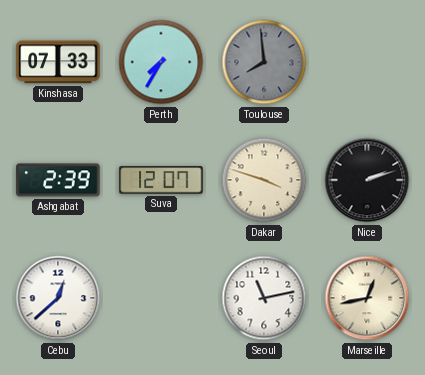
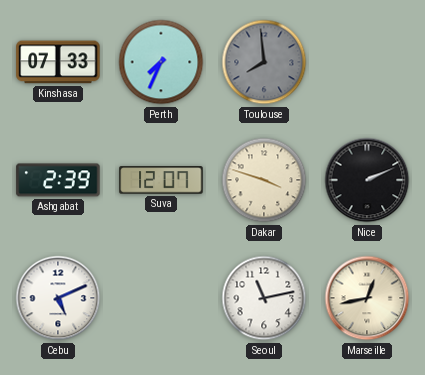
Perth: 7:35 -> 7:34
Nice: 2:12 -> 2:11
Cebu: 12:38 -> 5:11
